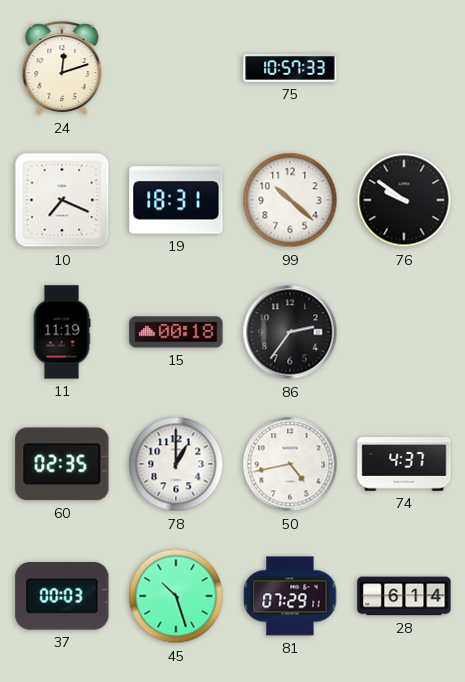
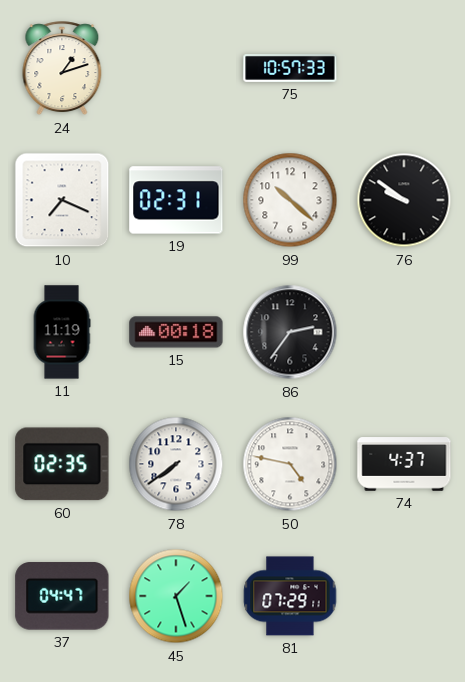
24: 12:12 -> 1:12
19: 18:31 -> 02:31
78: 1:00 -> 7:39
50: 4:43 -> 4:47
37: 00:03 -> 04:47
45: 10:27 -> 1:27
28: 6:14 -> none
